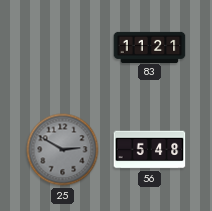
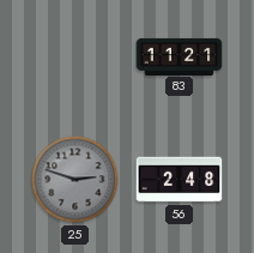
25: 2:50 -> 2:48
56: 5:48 -> 2:48
